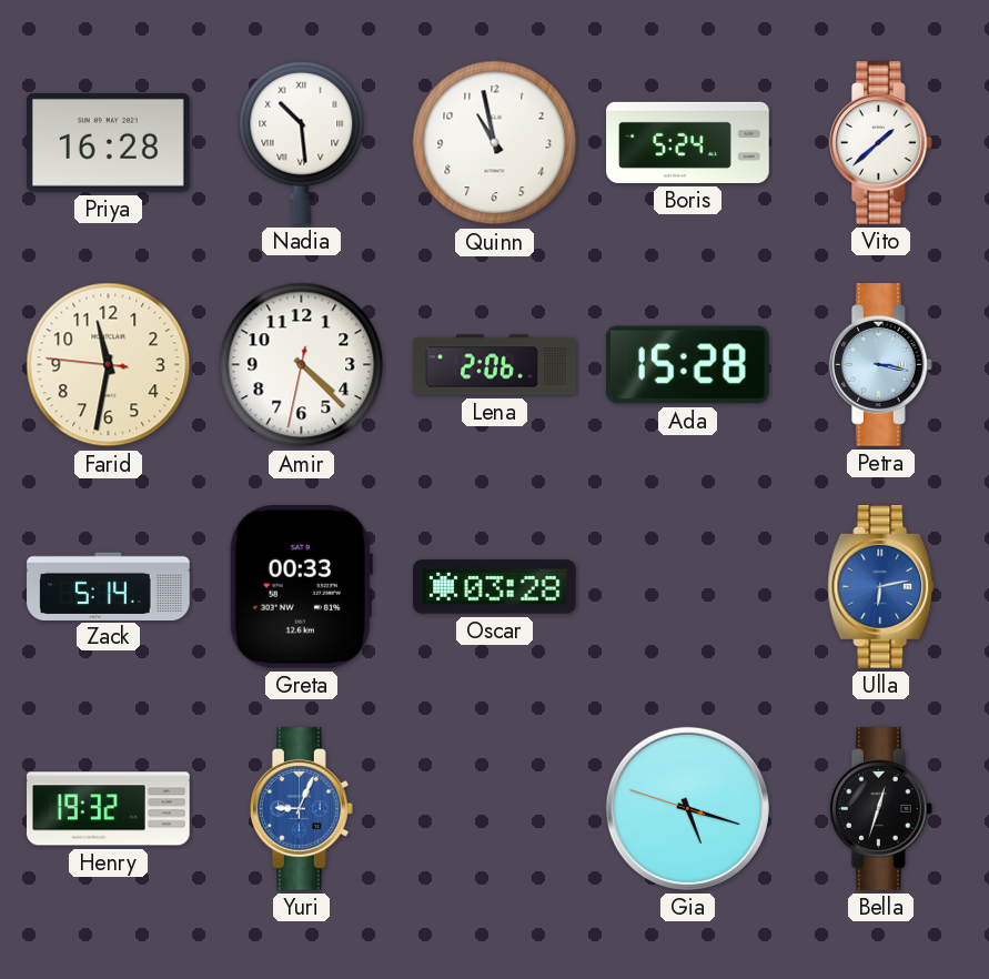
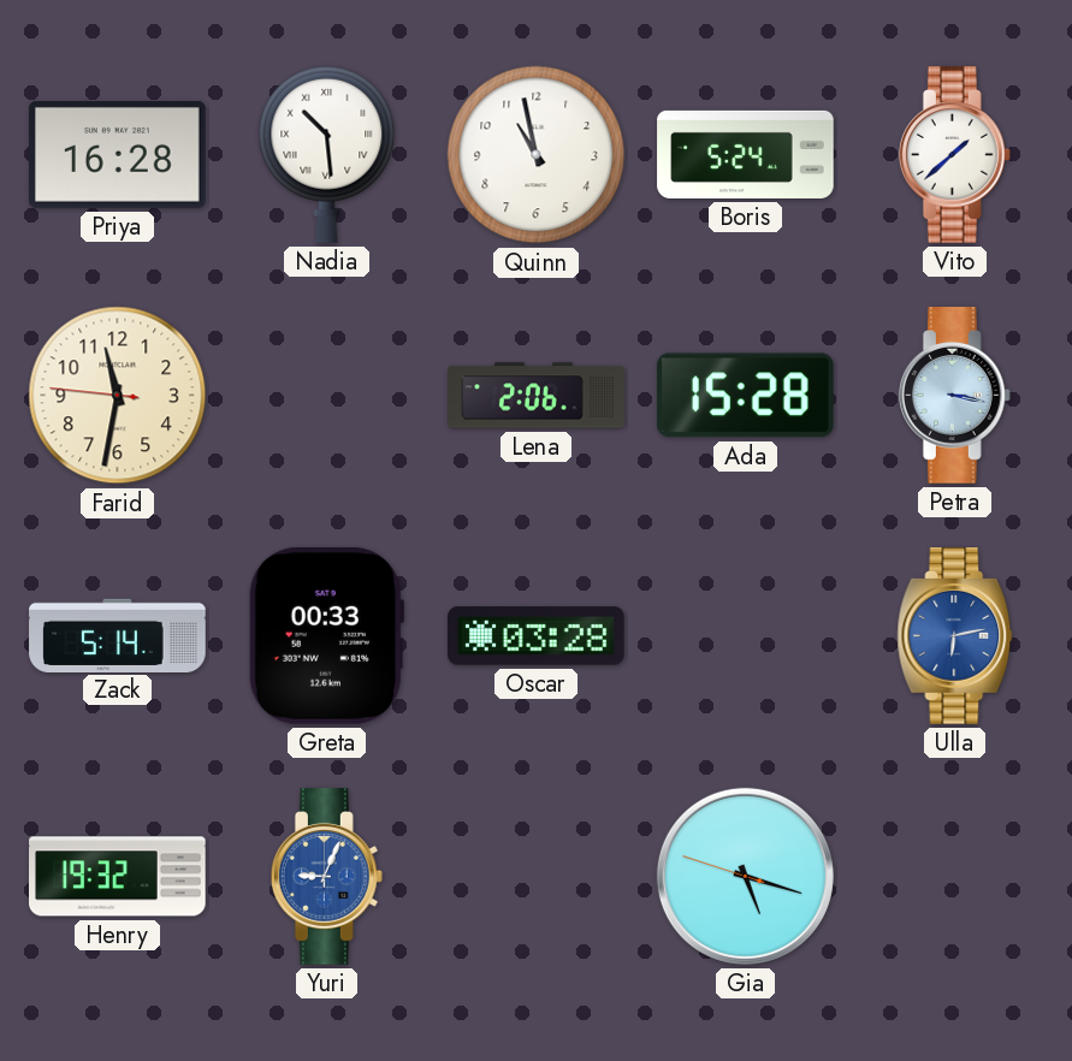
Amir: 4:22 -> none
Bella: 12:33 -> none
